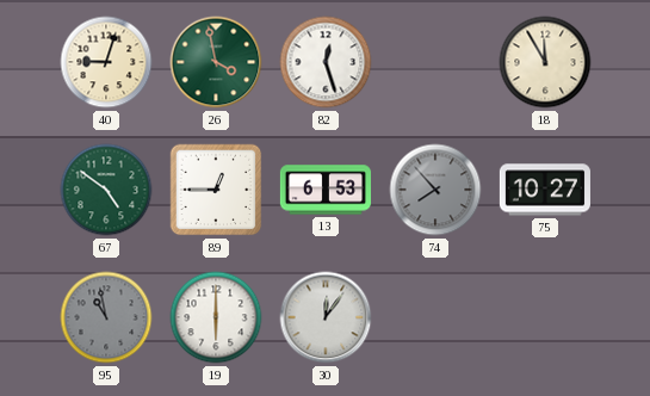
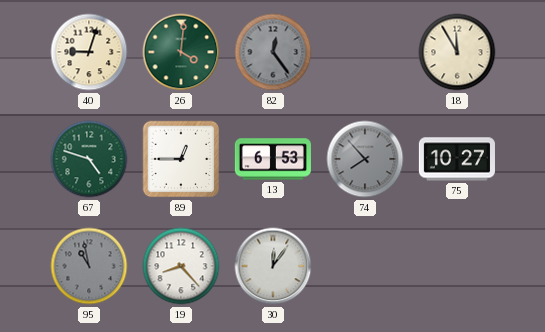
26: 3:58 -> 4:01
82: 12:27 -> 12:24
82 dial: white -> grey
67: 4:51 -> 4:48
19: 6:00 -> 8:23
